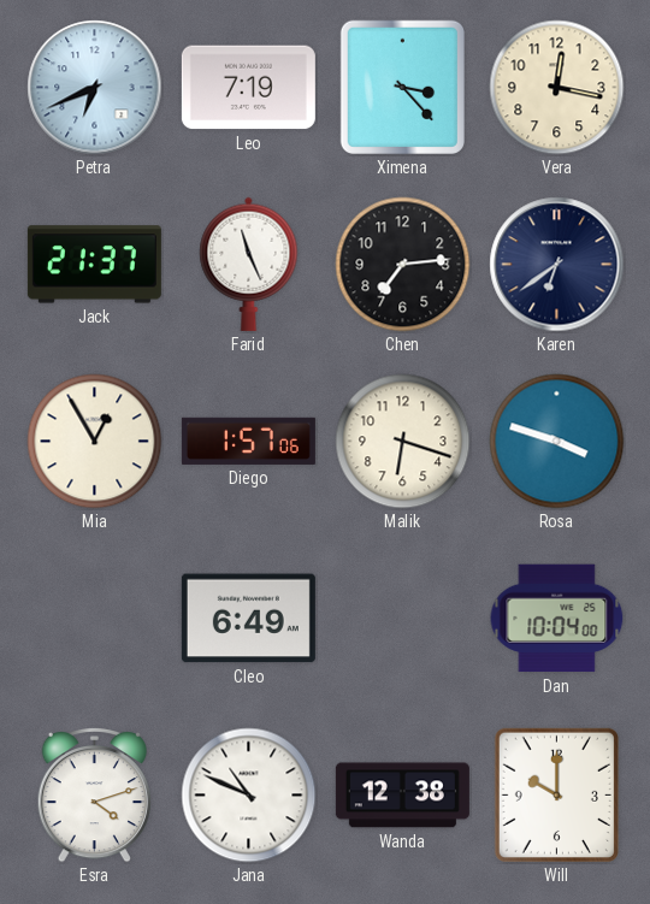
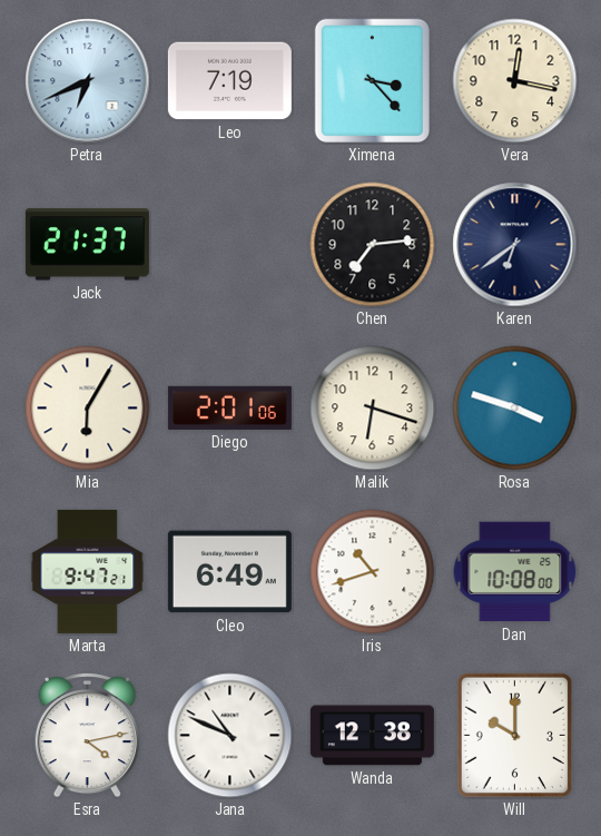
Farid: 11:26 -> none
Mia: 12:55 -> 6:05
Diego: 1:57 -> 2:01
Marta: none -> 9:47
Iris: none -> 10:42
Dan: 10:04 -> 10:08
Esra: 4:12 -> 4:13
